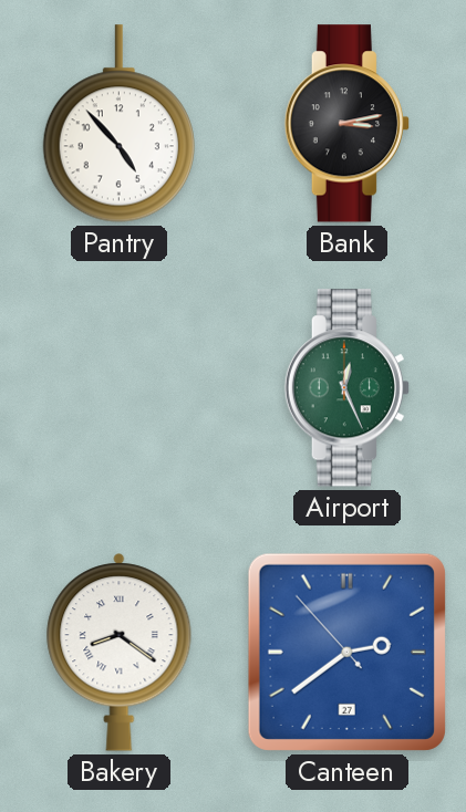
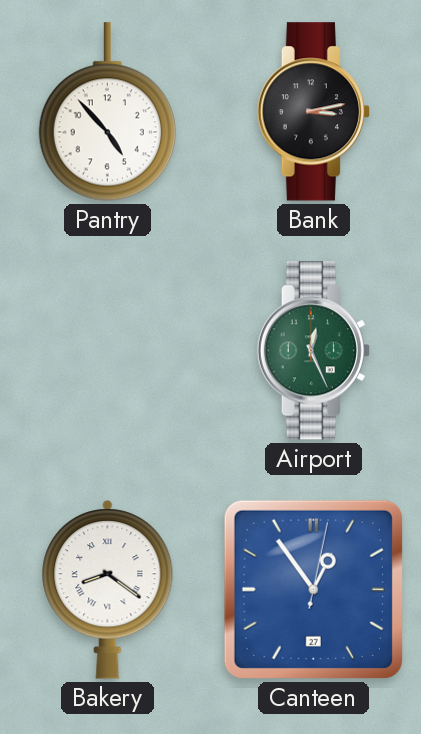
Canteen: 2:38 -> 12:54
